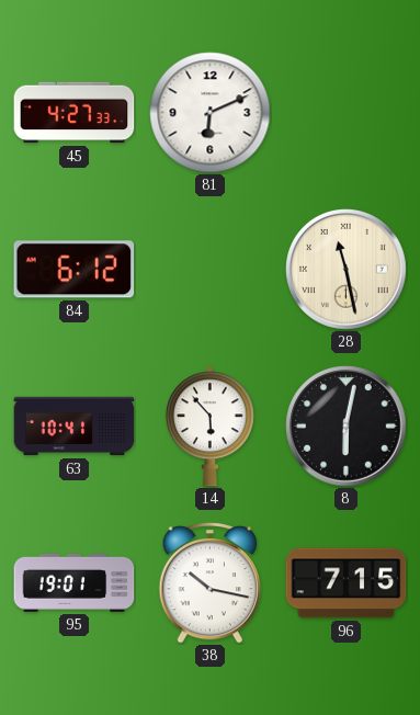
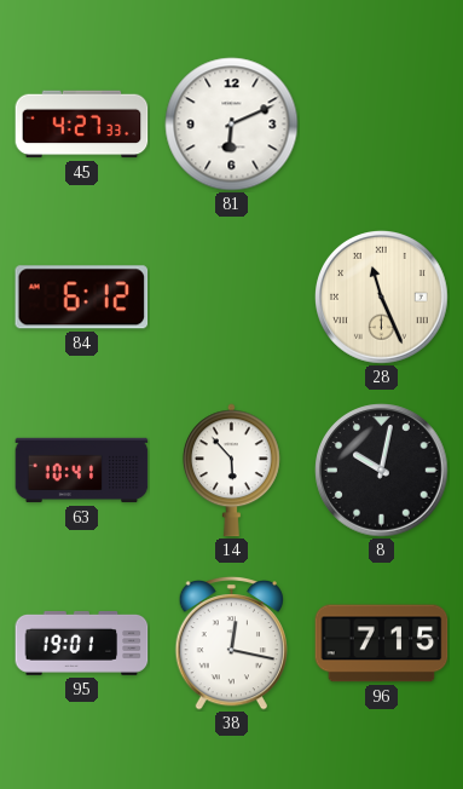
28: 11:28 -> 11:26
8: 6:02 -> 10:02
38: 10:17 -> 12:17
